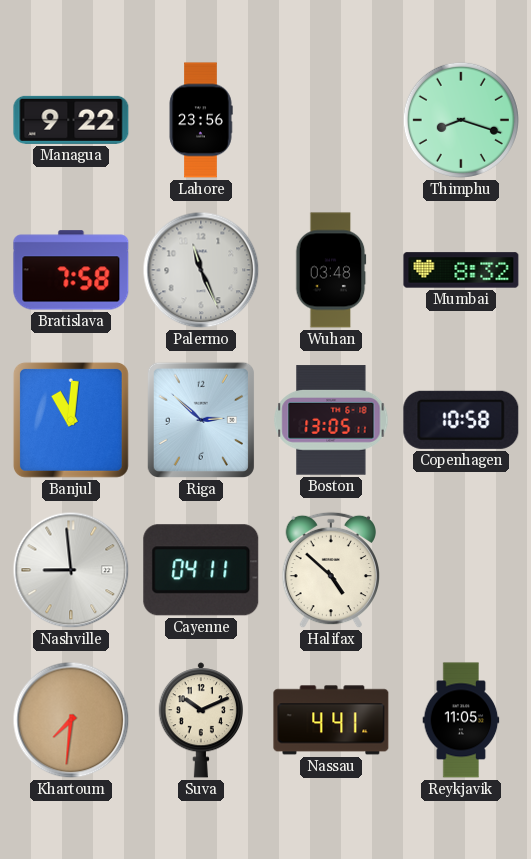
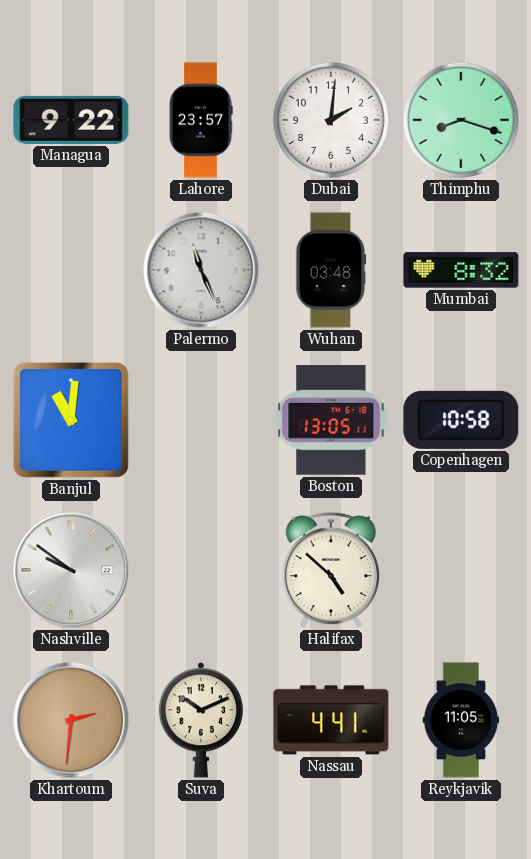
Lahore: 23:56 -> 23:57
Dubai: none -> 2:01
Bratislava: 7:58 -> none
Riga: 2:52 -> none
Nashville: 8:59 -> 9:51
Cayenne: 04:11 -> none
Khartoum: 7:31 -> 2:31
